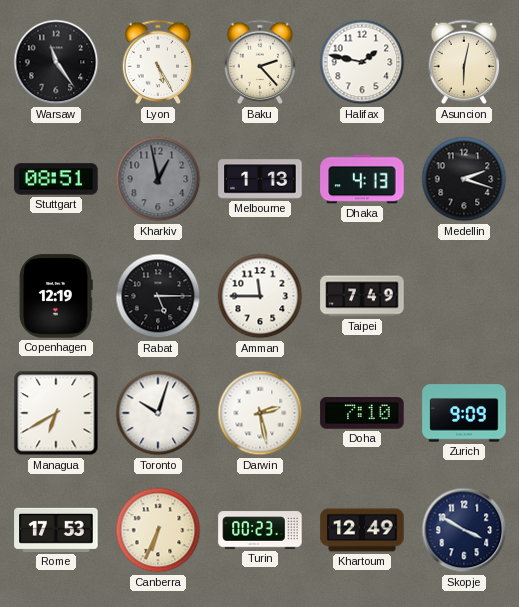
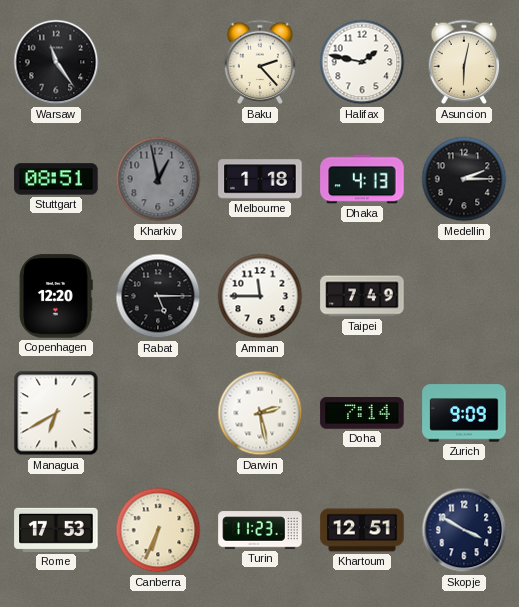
Lyon: 5:25 -> none
Melbourne: 1:13 -> 1:18
Medellin: 2:18 -> 2:15
Copenhagen: 12:19 -> 12:20
Toronto: 10:03 -> none
Doha: 7:10 -> 7:14
Turin: 00:23 -> 11:23
Khartoum: 12:49 -> 12:51
